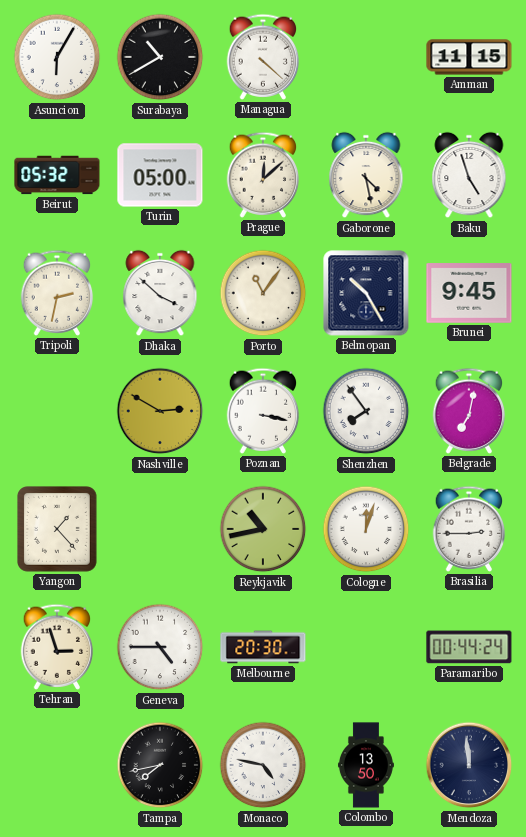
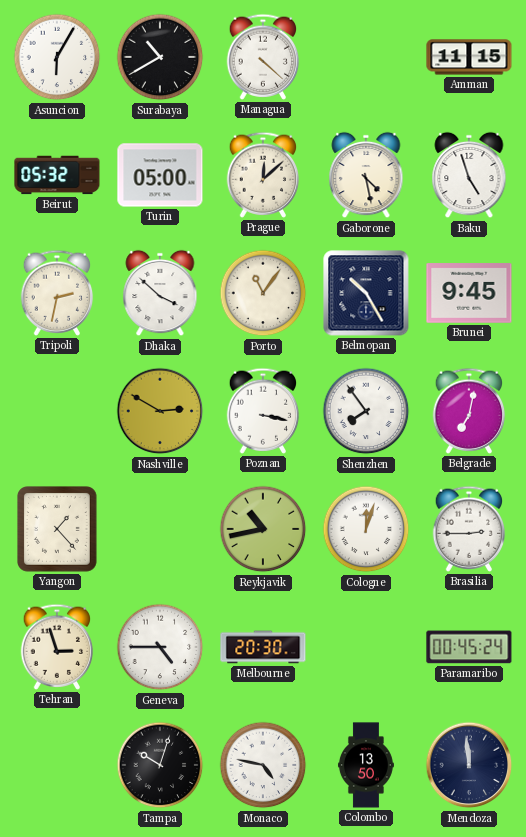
Paramaribo: 00:44 -> 00:45
Tampa: 7:43 -> 10:03
